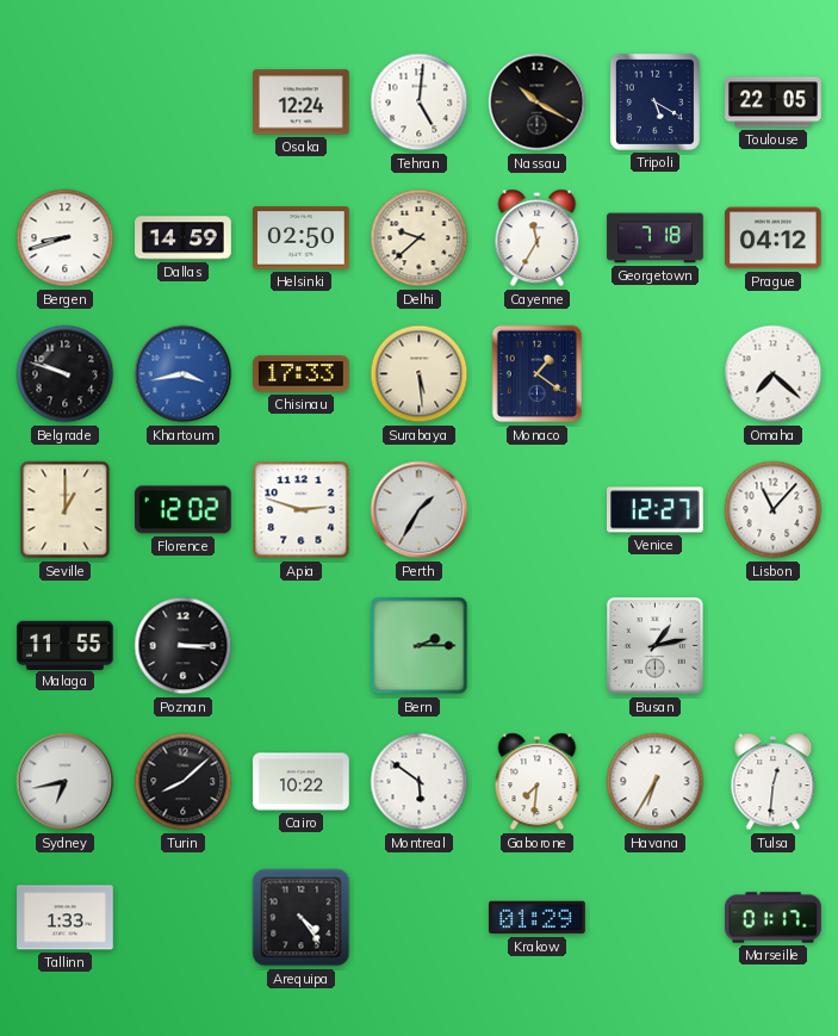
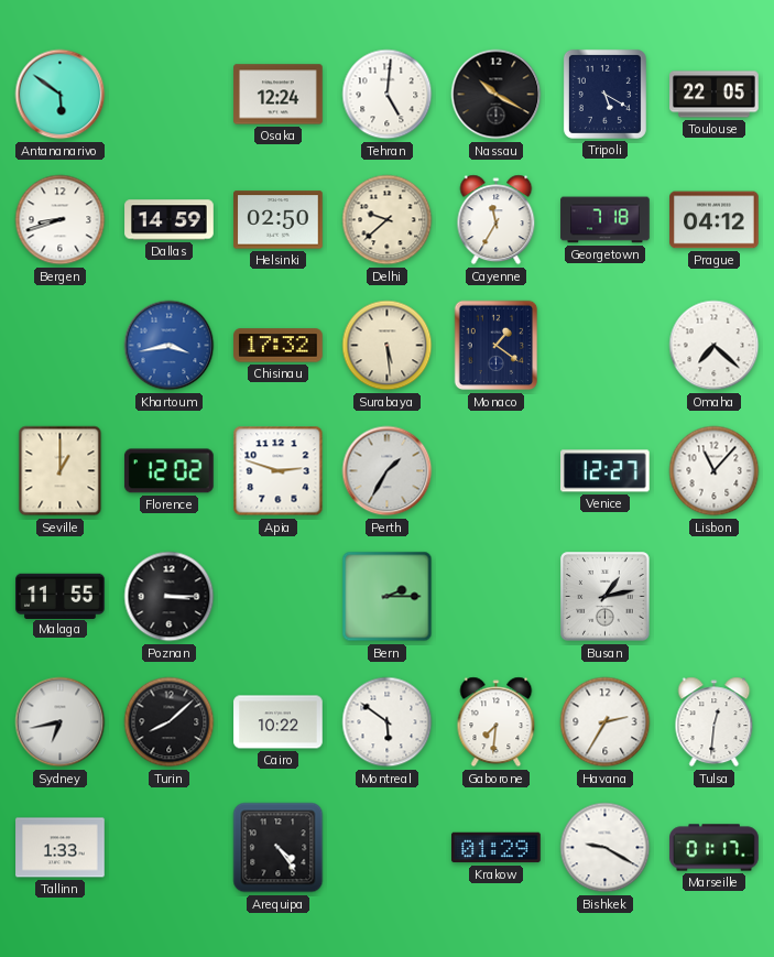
Antananarivo: none -> 5:51
Belgrade: 9:48 -> none
Chisinau: 17:33 -> 17:32
Havana: 6:35 -> 2:35
Bishkek: none -> 9:20
